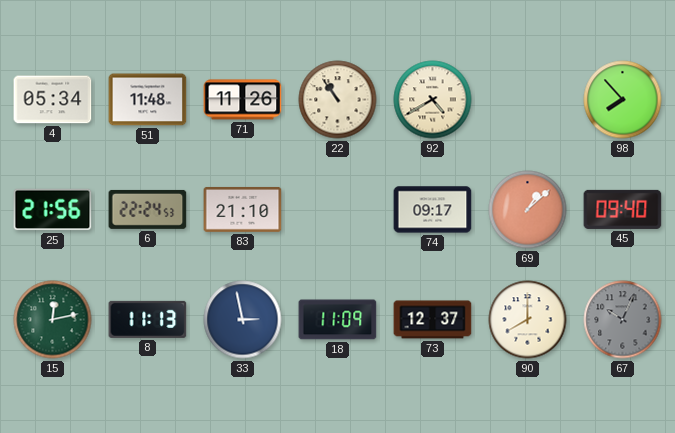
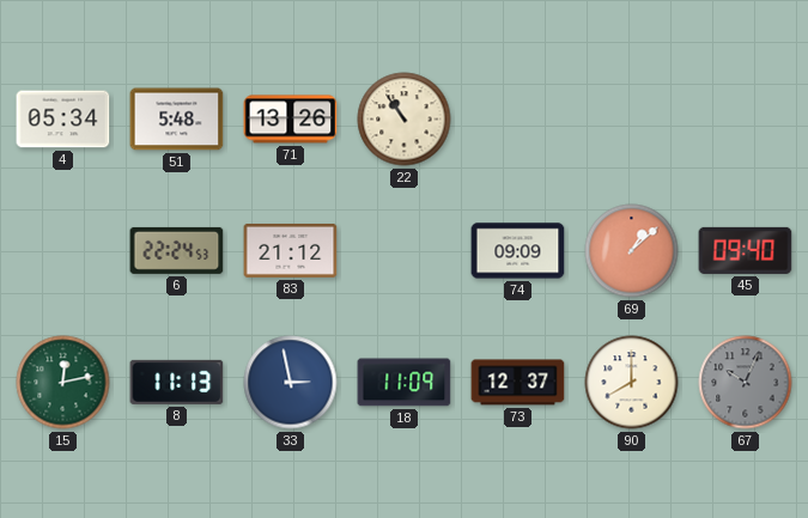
51: 11:48 -> 5:48
71: 11:26 -> 13:26
92: 4:40 -> none
98: 7:53 -> none
25: 21:56 -> none
83: 21:10 -> 21:12
74: 09:17 -> 09:09
